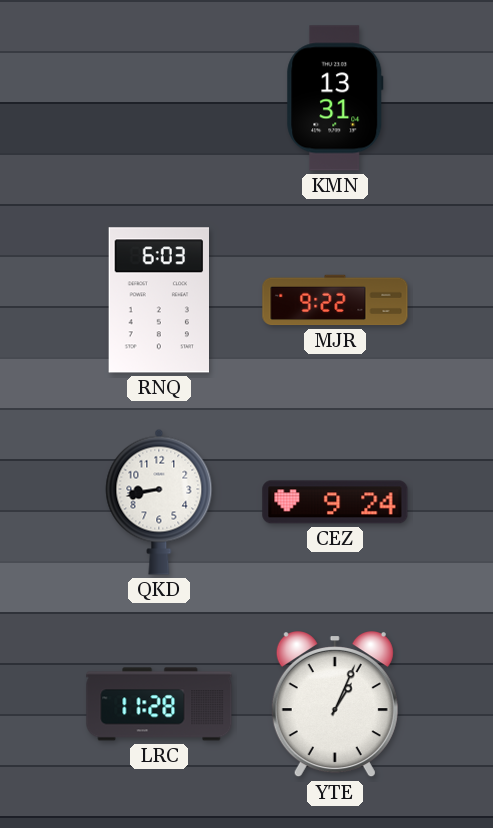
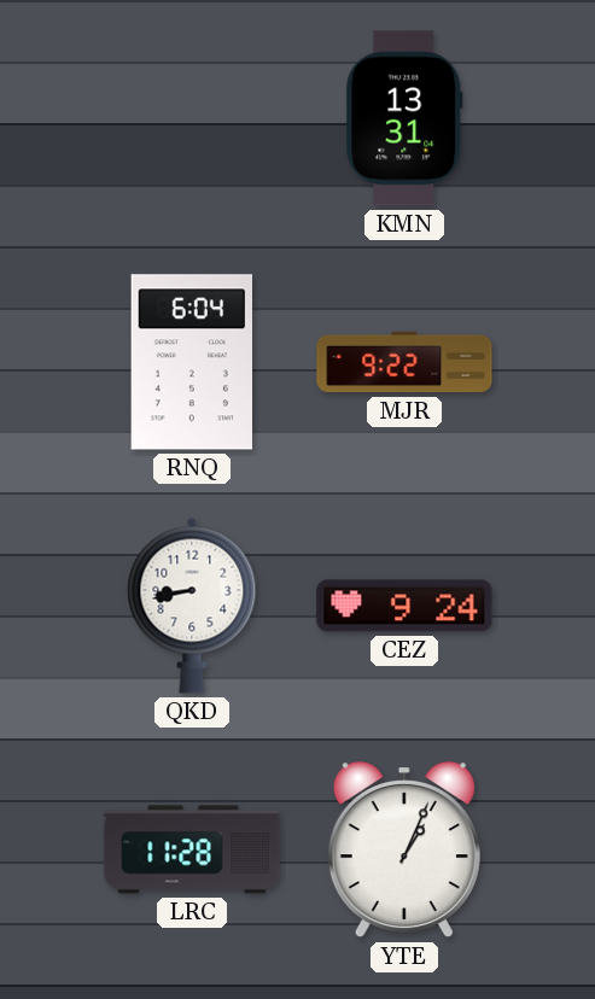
RNQ: 6:03 -> 6:04
